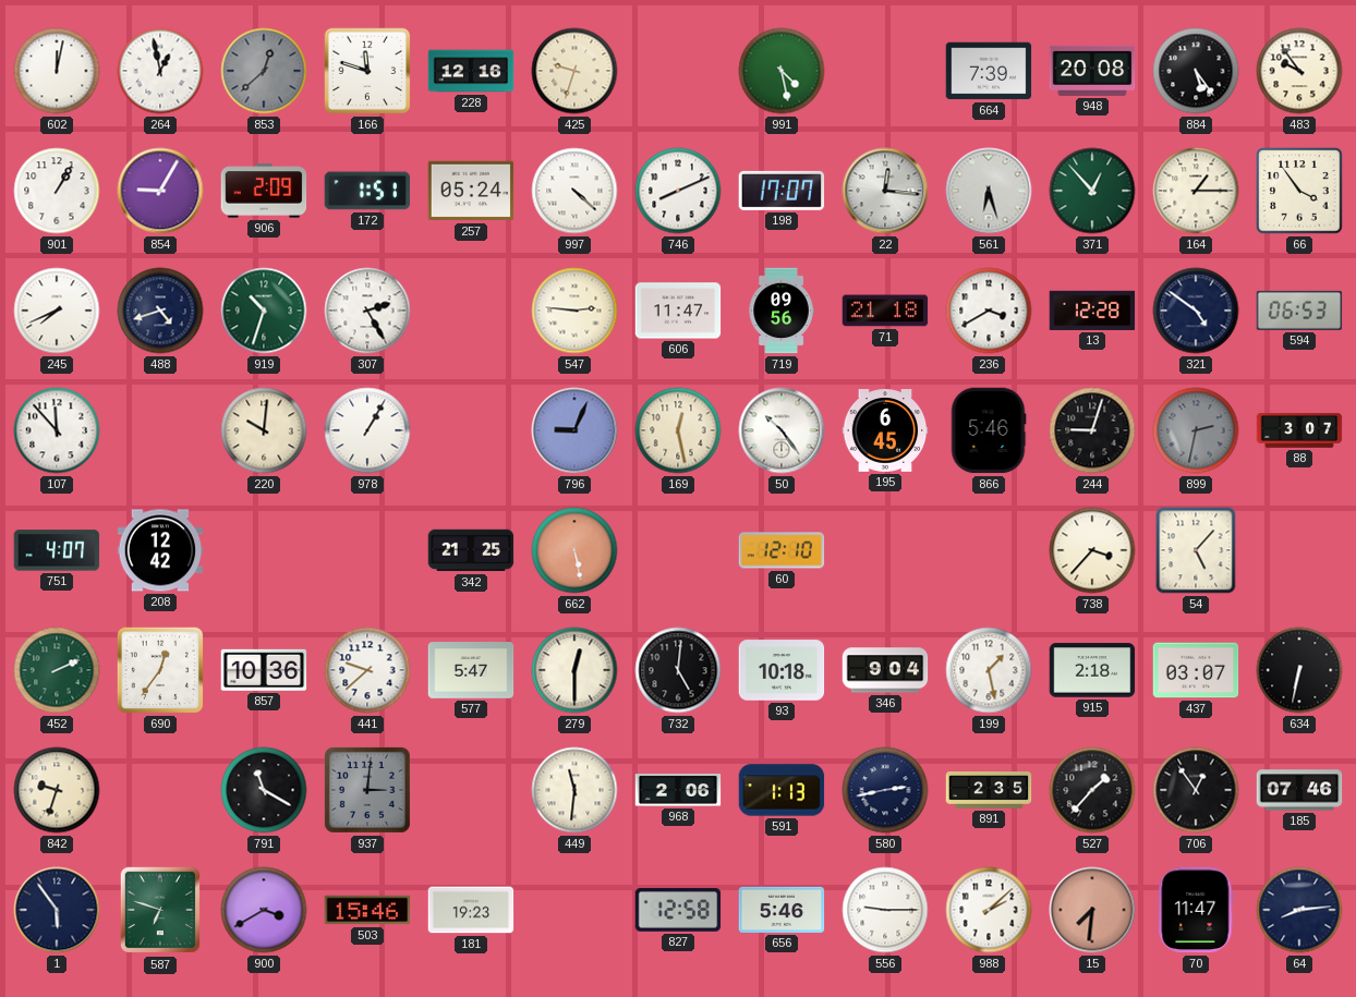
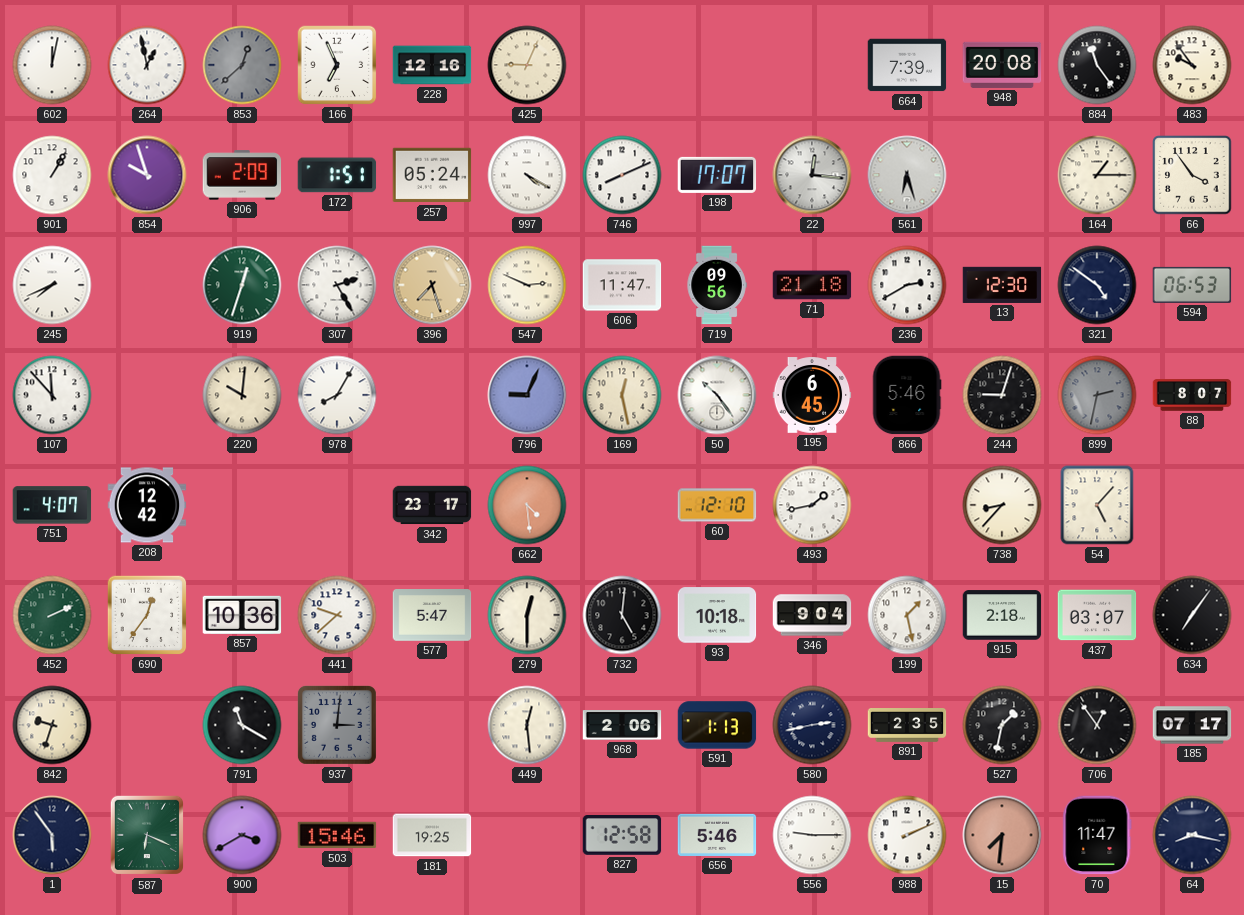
166: 11:48 -> 6:56
425: 9:33 -> 9:04
991: 4:28 -> none
884: 5:24 -> 11:24
854: 9:05 -> 9:57
997: 4:22 -> 4:20
371: 12:53 -> none
488: 4:42 -> none
919: 10:33 -> 12:33
396: none -> 7:27
547: 2:46 -> 2:49
236: 3:40 -> 2:40
13: 12:28 -> 12:30
978: 1:05 -> 8:05
88: 3:07 -> 8:07
342: 21:25 -> 23:17
662: 5:28 -> 4:29
493: none -> 1:43
738: 3:37 -> 8:37
634: 6:32 -> 7:06
449: 11:31 -> 12:29
527: 1:37 -> 1:32
185: 07:46 -> 07:17
587: 6:48 -> 6:19
181: 19:23 -> 19:25
988: 2:08 -> 2:11
64: 8:14 -> 8:17
